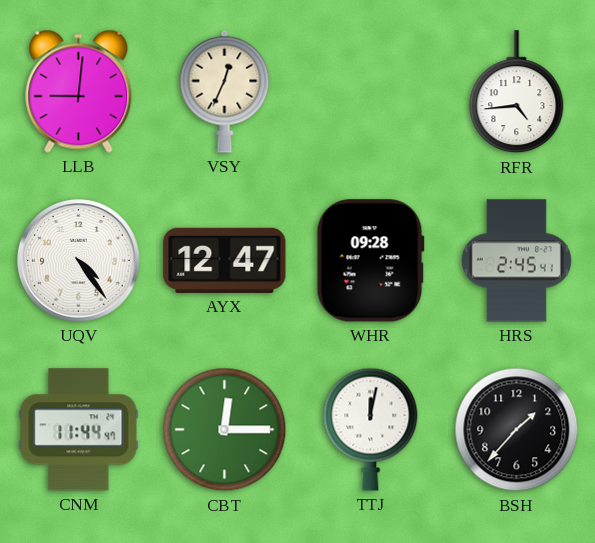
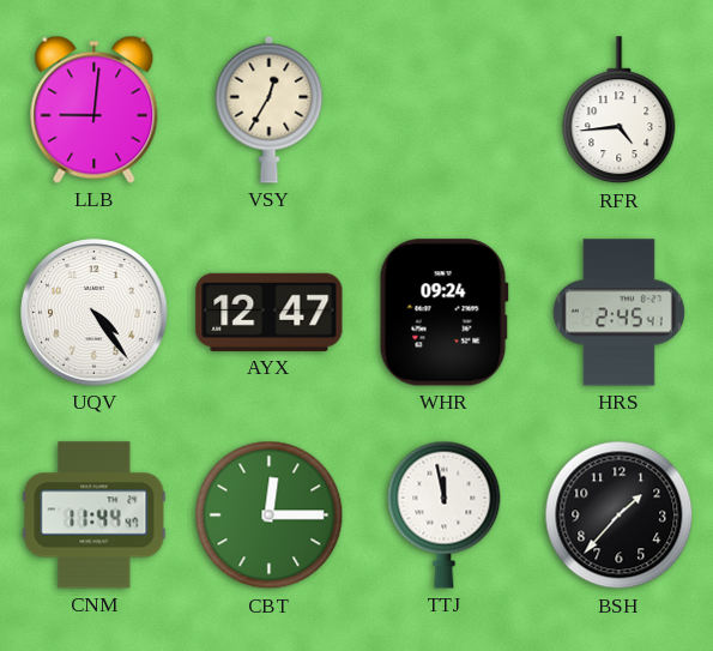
VSY: 12:34 -> 12:35
WHR: 09:28 -> 09:24
TTJ: 12:02 -> 11:58
